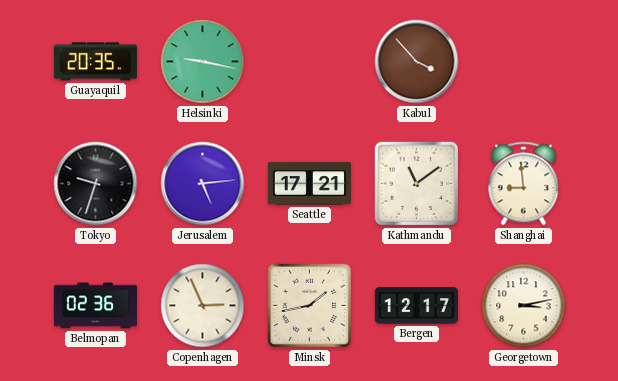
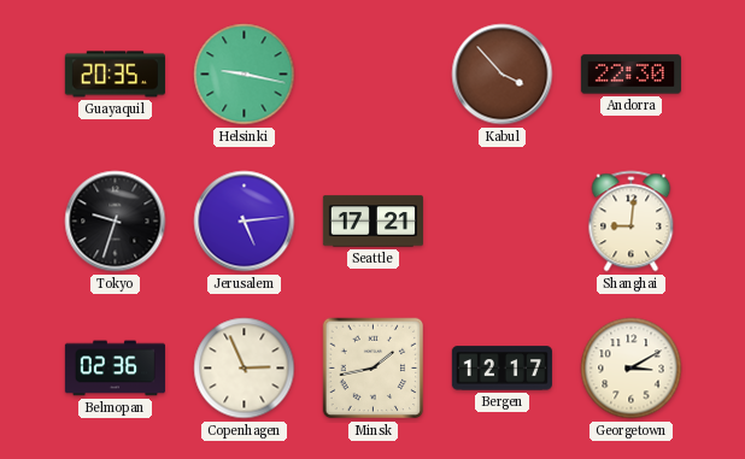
Andorra: none -> 22:30
Kathmandu: 11:09 -> none
Shanghai: 8:59 -> 9:01
Georgetown: 3:13 -> 3:10
